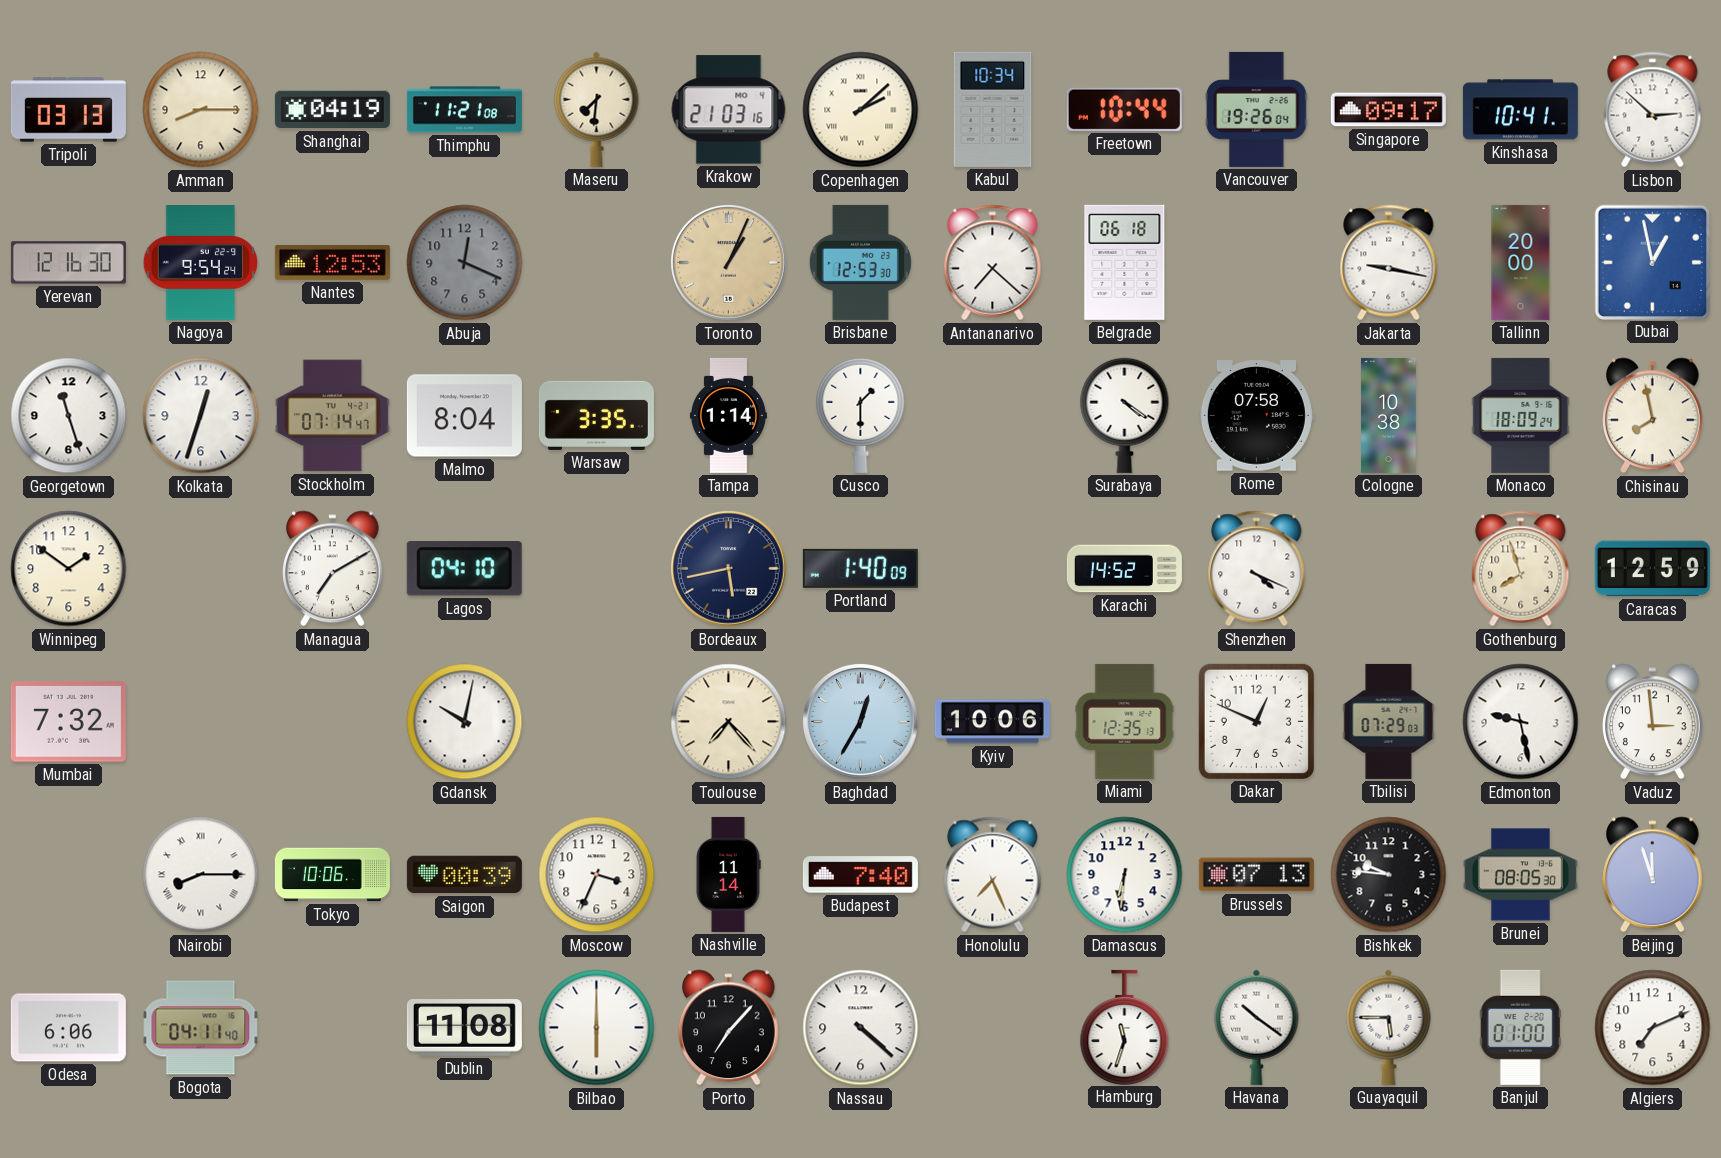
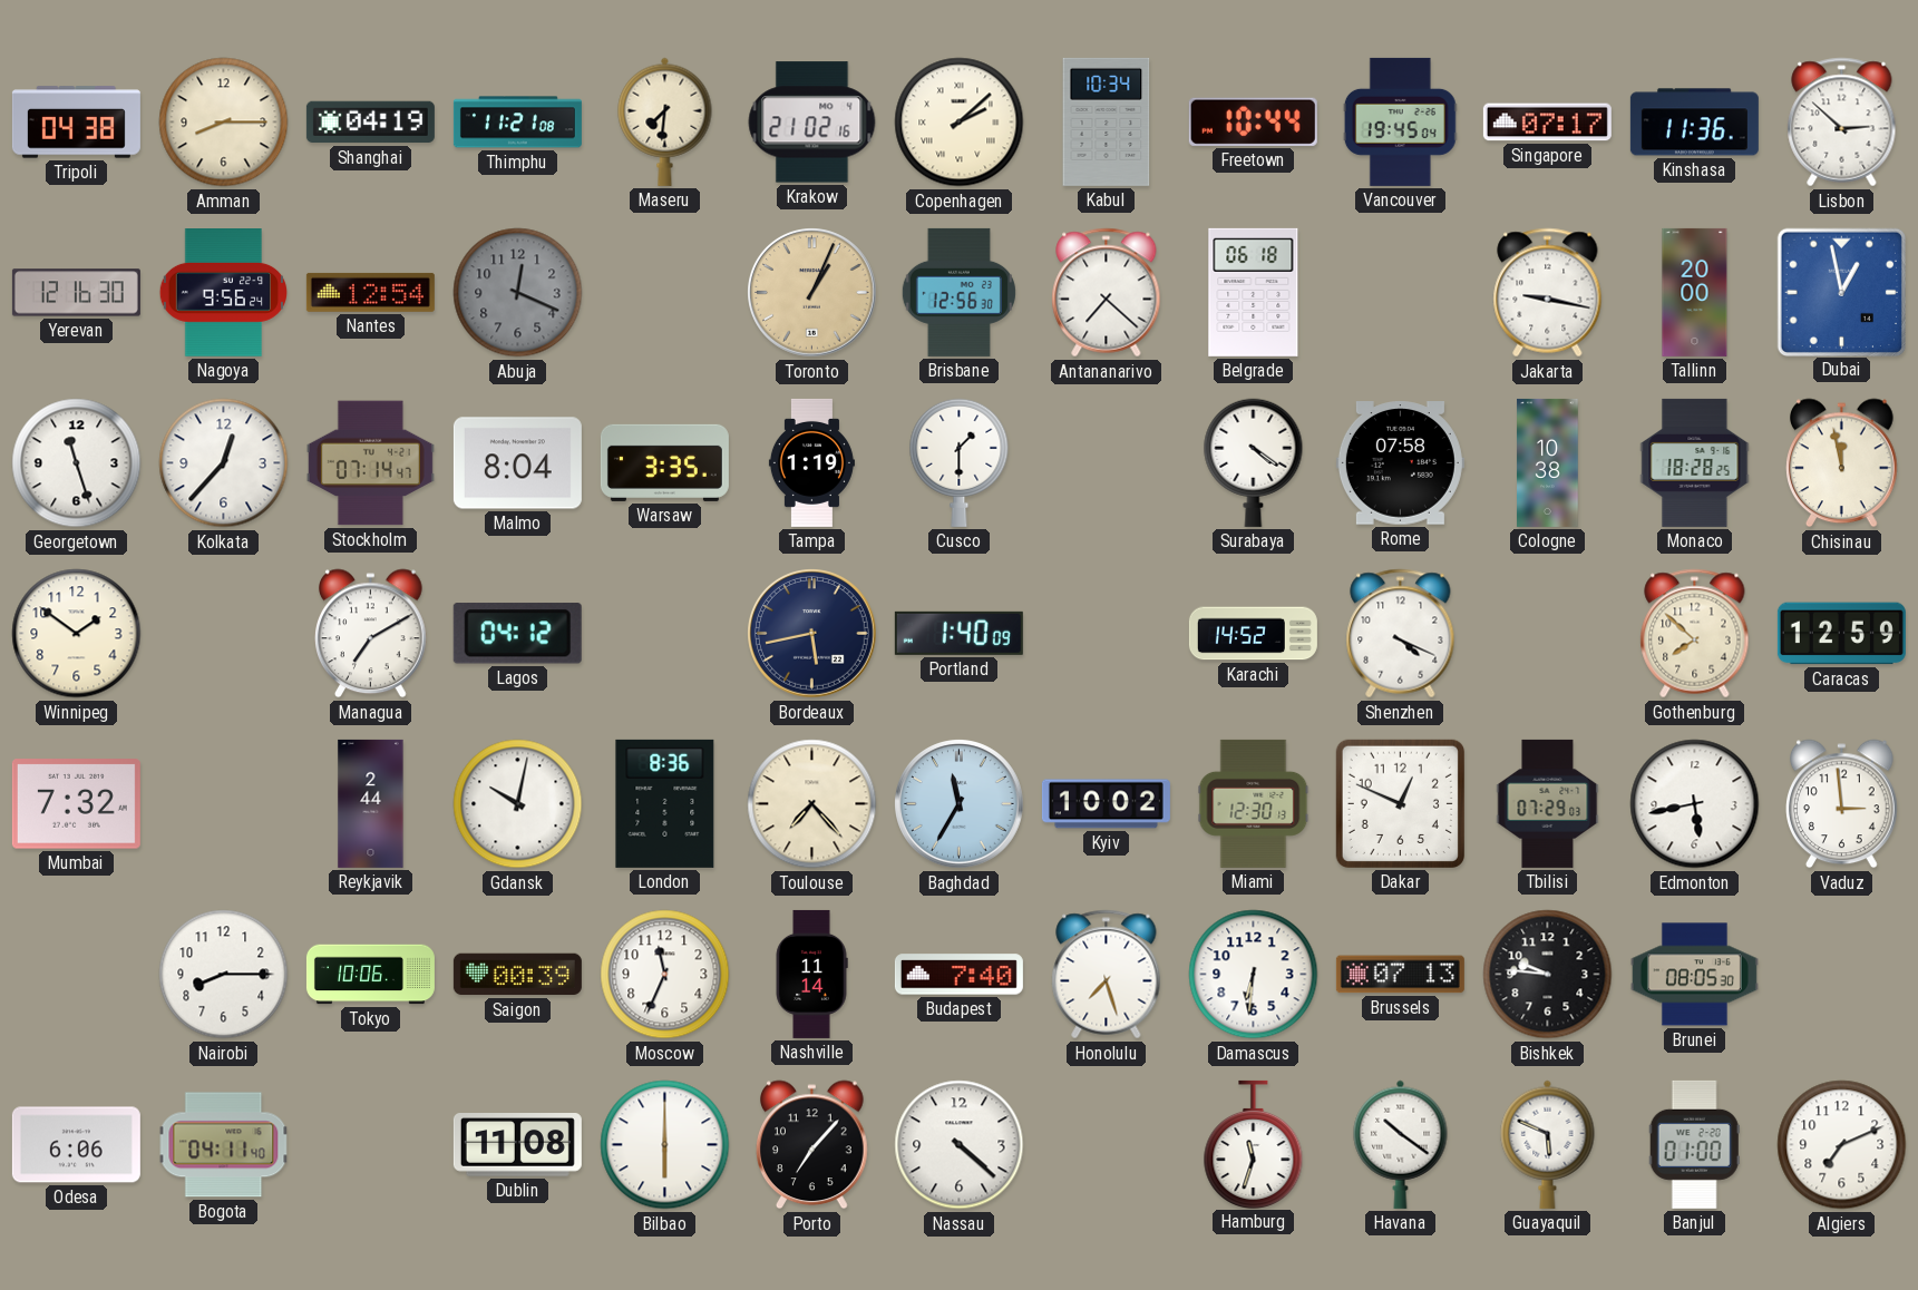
Tripoli: 03:13 -> 04:38
Krakow: 21:03 -> 21:02
Vancouver: 19:26 -> 19:45
Singapore: 09:17 -> 07:17
Kinshasa: 10:41 -> 11:36
Nagoya: 9:54 -> 9:56
Nantes: 12:53 -> 12:54
Brisbane: 12:53 -> 12:56
Kolkata: 12:33 -> 12:37
Tampa: 1:14 -> 1:19
Monaco: 18:09 -> 18:28
Chisinau: 7:58 -> 11:58
Lagos: 04:10 -> 04:12
Gothenburg: 7:57 -> 7:52
Reykjavik: none -> 2:44
London: none -> 8:36
Baghdad: 12:35 -> 11:35
Kyiv: 10:06 -> 10:02
Miami: 12:35 -> 12:30
Edmonton: 9:28 -> 5:43
Nairobi numerals: Roman -> Arabic
Moscow: 3:34 -> 11:34
Honolulu: 7:26 -> 7:27
Beijing: 11:57 -> none
Guayaquil: 5:45 -> 5:49
